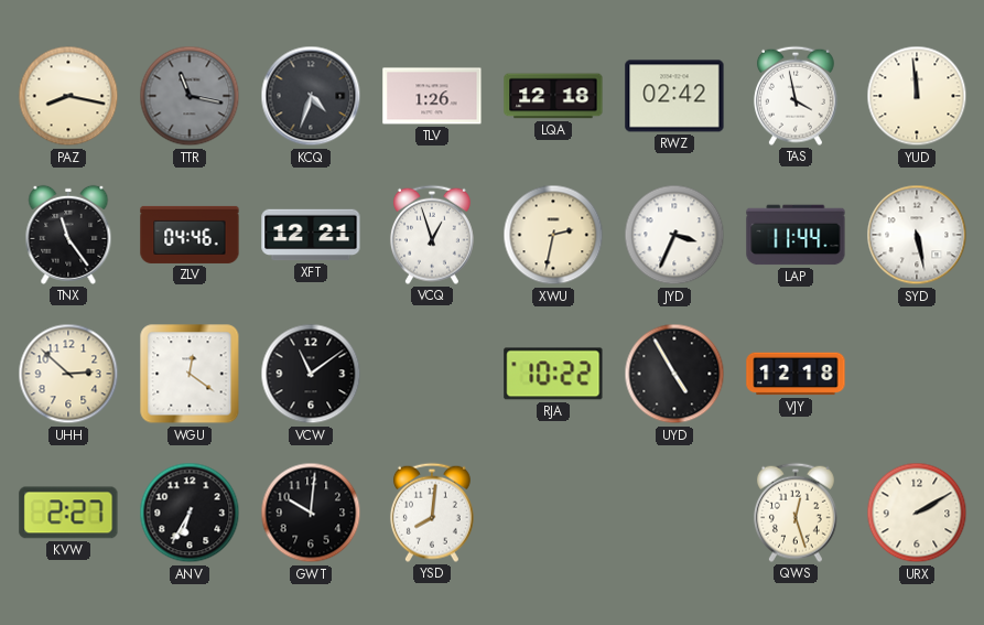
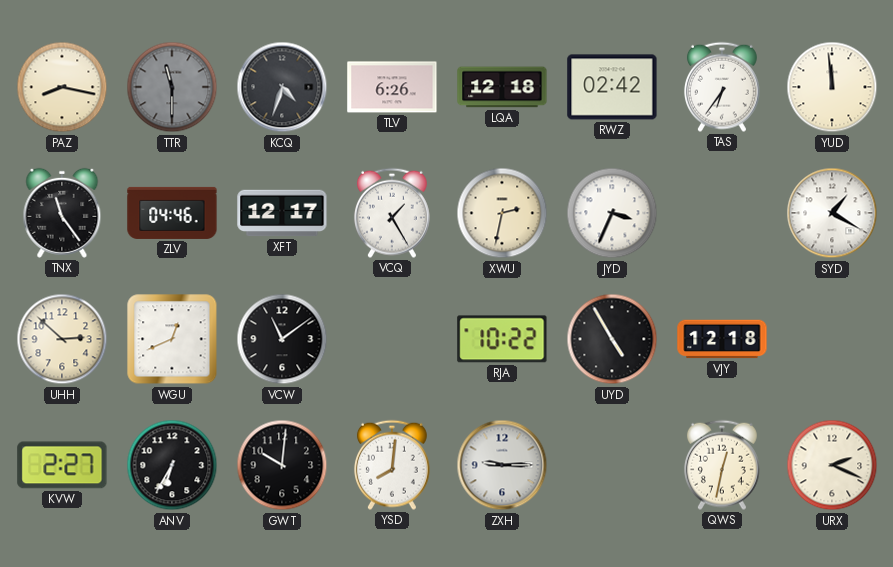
TTR: 11:17 -> 11:30
TLV: 1:26 -> 6:26
TAS: 3:58 -> 6:36
XFT: 12:21 -> 12:17
VCQ: 12:57 -> 1:25
LAP: 11:44 -> none
SYD: 5:28 -> 1:20
WGU: 12:21 -> 12:41
ZXH: none -> 9:15
QWS: 12:27 -> 12:32
URX: 2:10 -> 2:19
